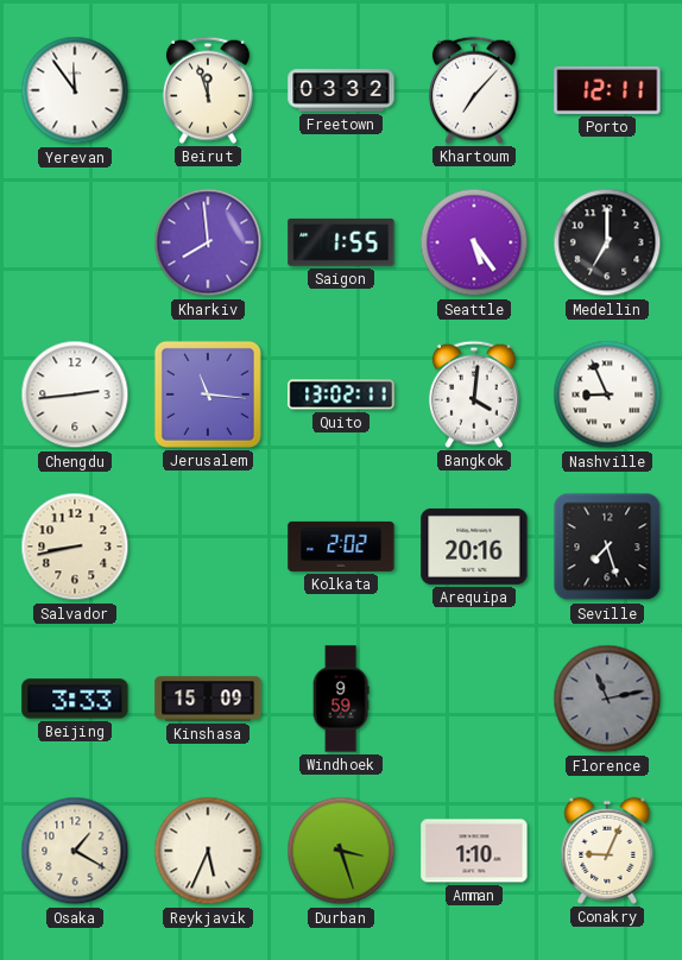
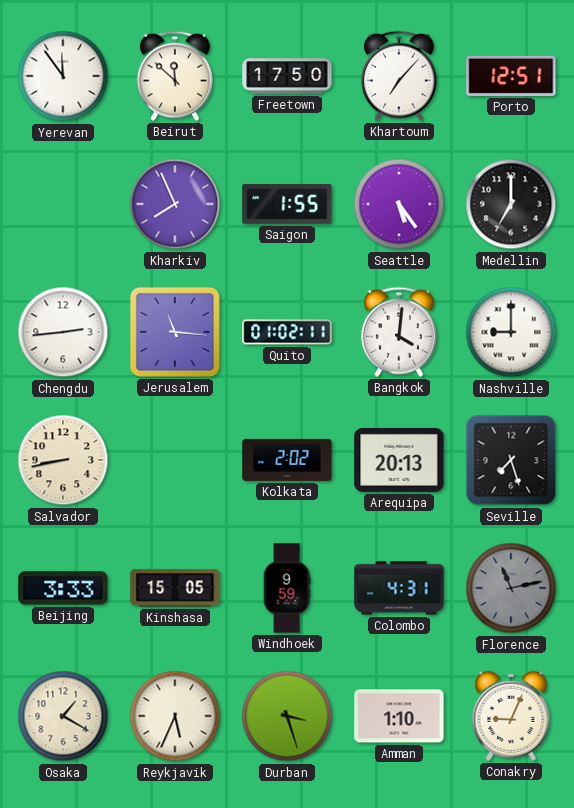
Beirut: 11:57 -> 11:52
Freetown: 03:32 -> 17:50
Porto: 12:11 -> 12:51
Kharkiv: 7:59 -> 7:56
Quito: 13:02 -> 01:02
Nashville: 8:56 -> 9:00
Arequipa: 20:16 -> 20:13
Kinshasa: 15:09 -> 15:05
Colombo: none -> 4:31
